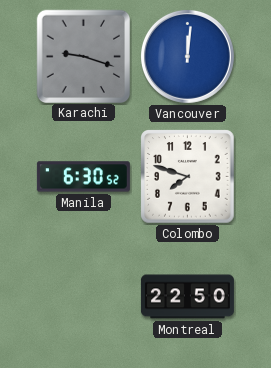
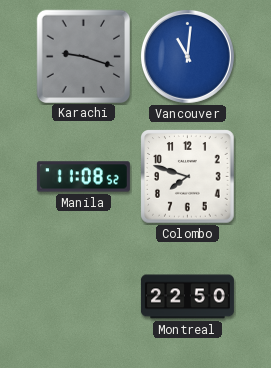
Vancouver: 12:01 -> 11:01
Manila: 6:30 -> 11:08
